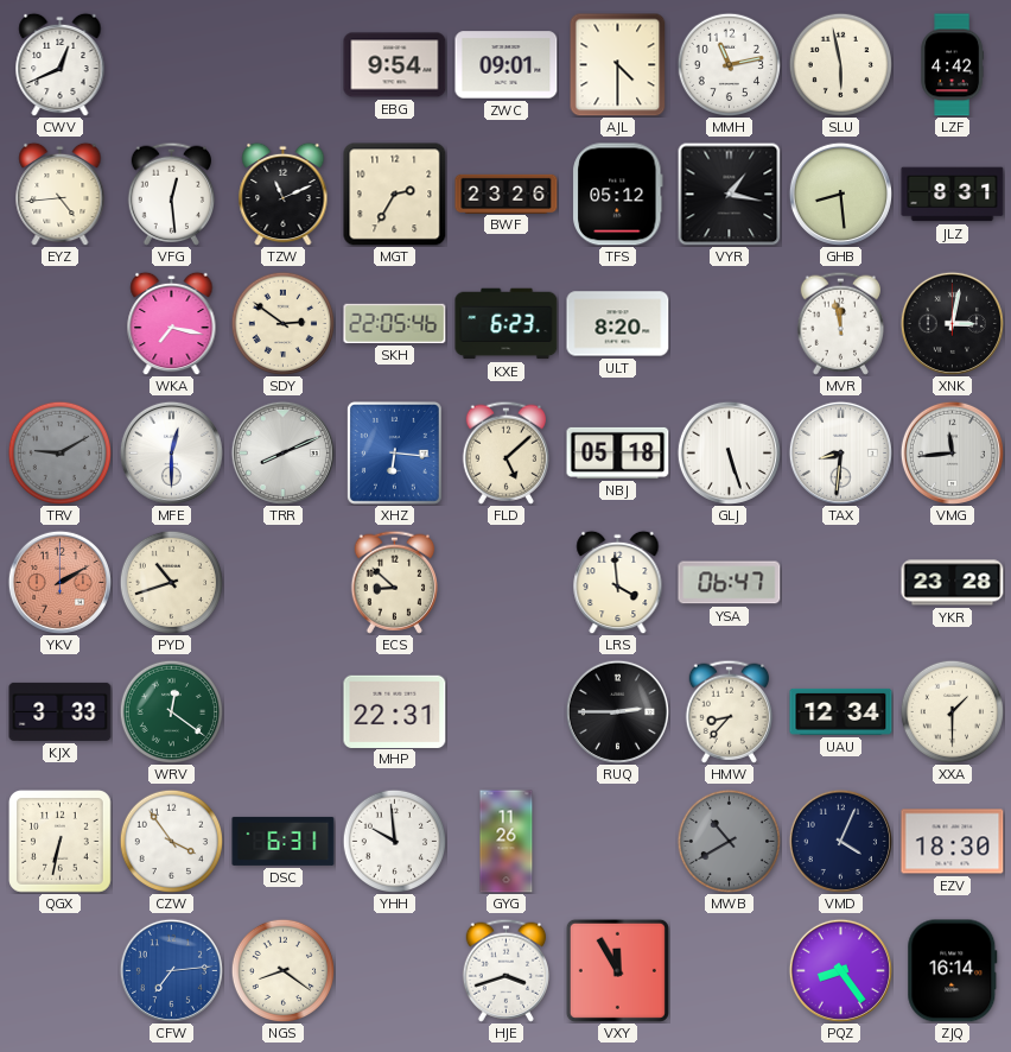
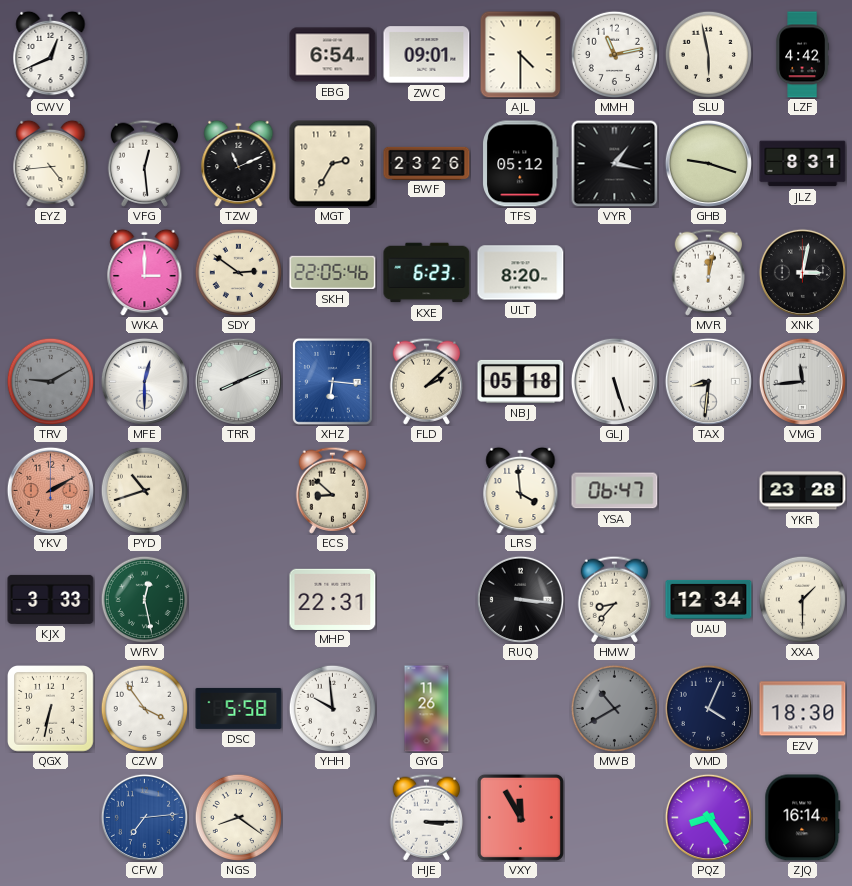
EBG: 9:54 -> 6:54
GHB: 8:29 -> 9:18
WKA: 7:17 -> 3:00
MVR: 11:58 -> 12:02
FLD: 5:08 -> 2:08
WRV: 12:21 -> 12:28
RUQ: 2:45 -> 3:16
DSC: 6:31 -> 5:58
HJE: 3:42 -> 3:15
